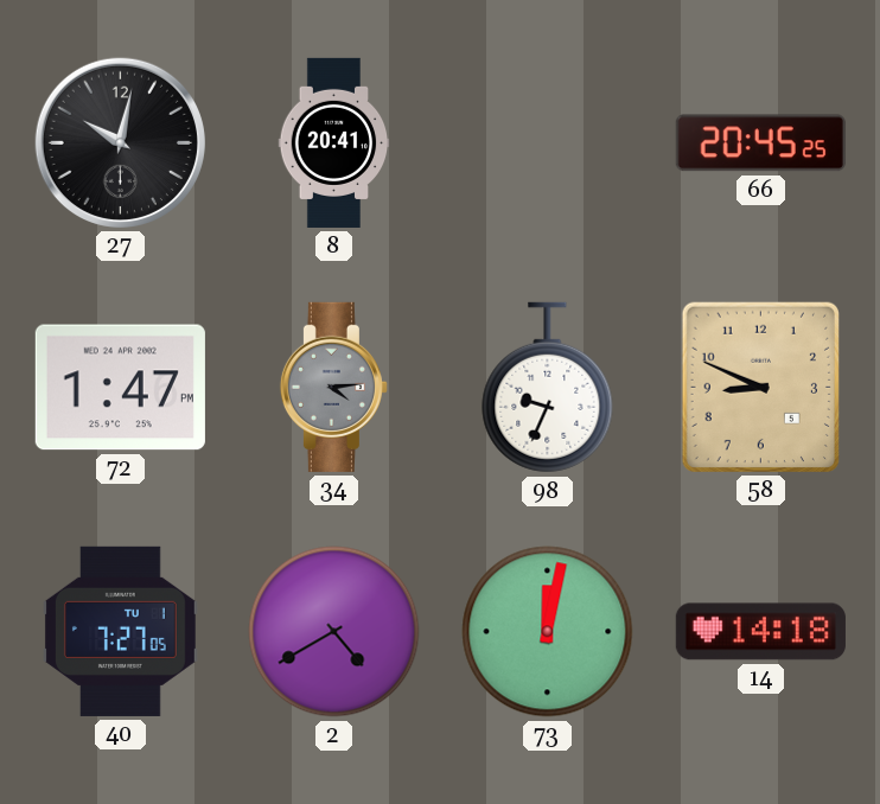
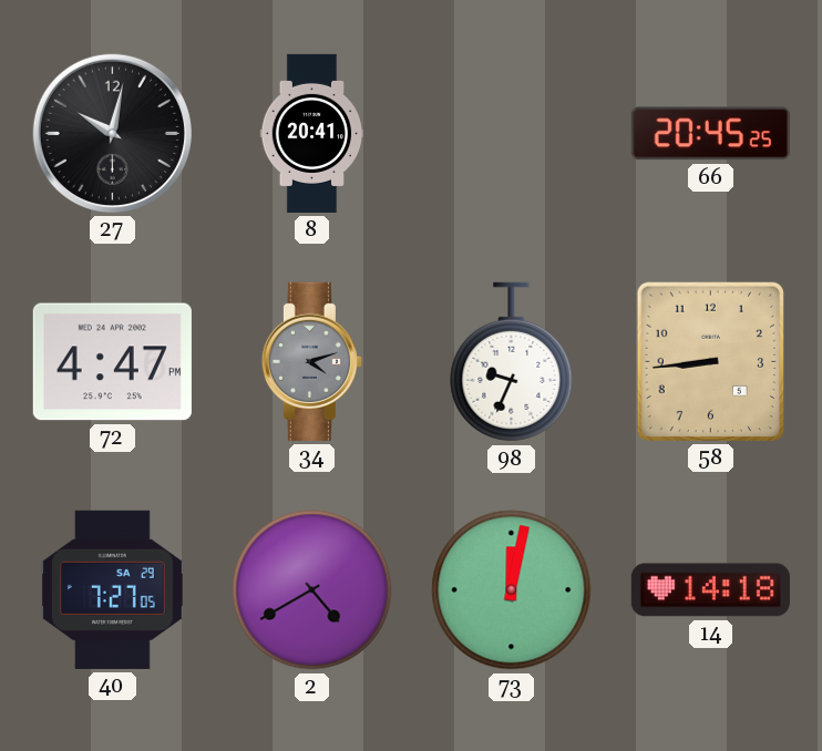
72: 1:47 -> 4:47
34: 4:14 -> 4:12
58: 8:49 -> 8:44
40 date: TU 1 -> SA 29
